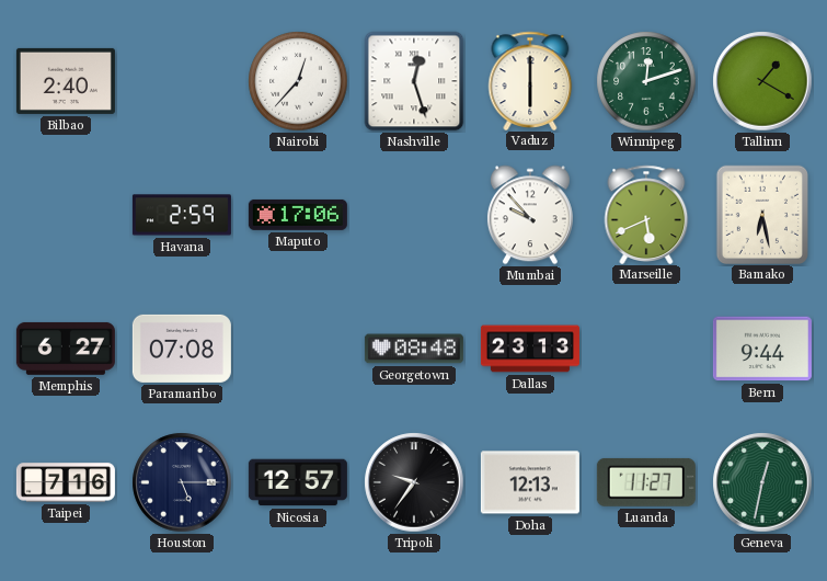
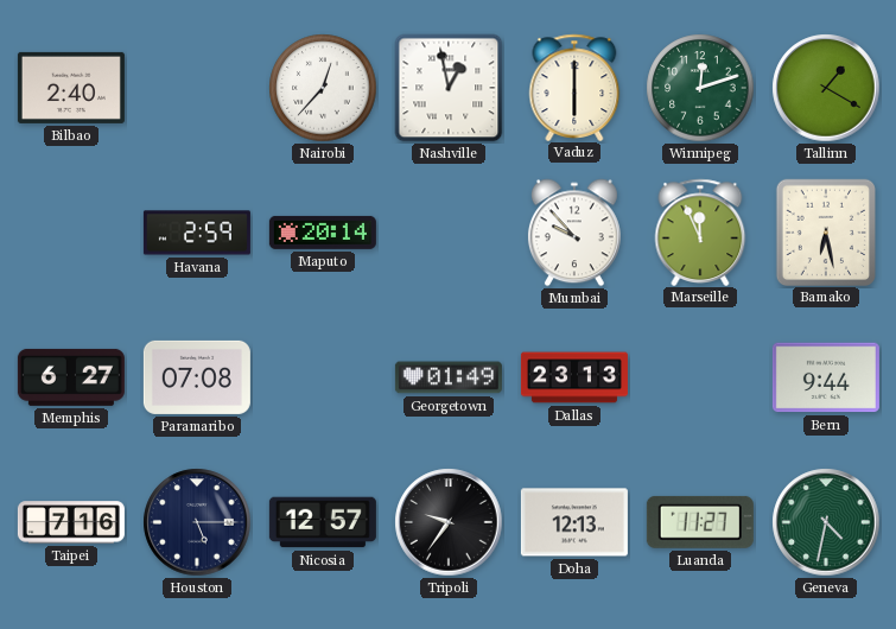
Nashville: 12:27 -> 12:58
Maputo: 17:06 -> 20:14
Marseille: 5:41 -> 11:56
Georgetown: 08:48 -> 01:49
Geneva: 12:32 -> 4:32
